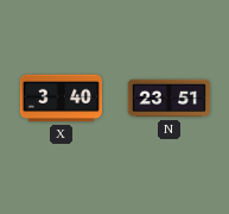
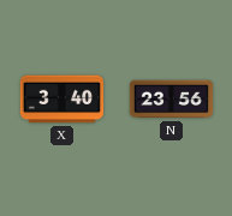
N: 23:51 -> 23:56
